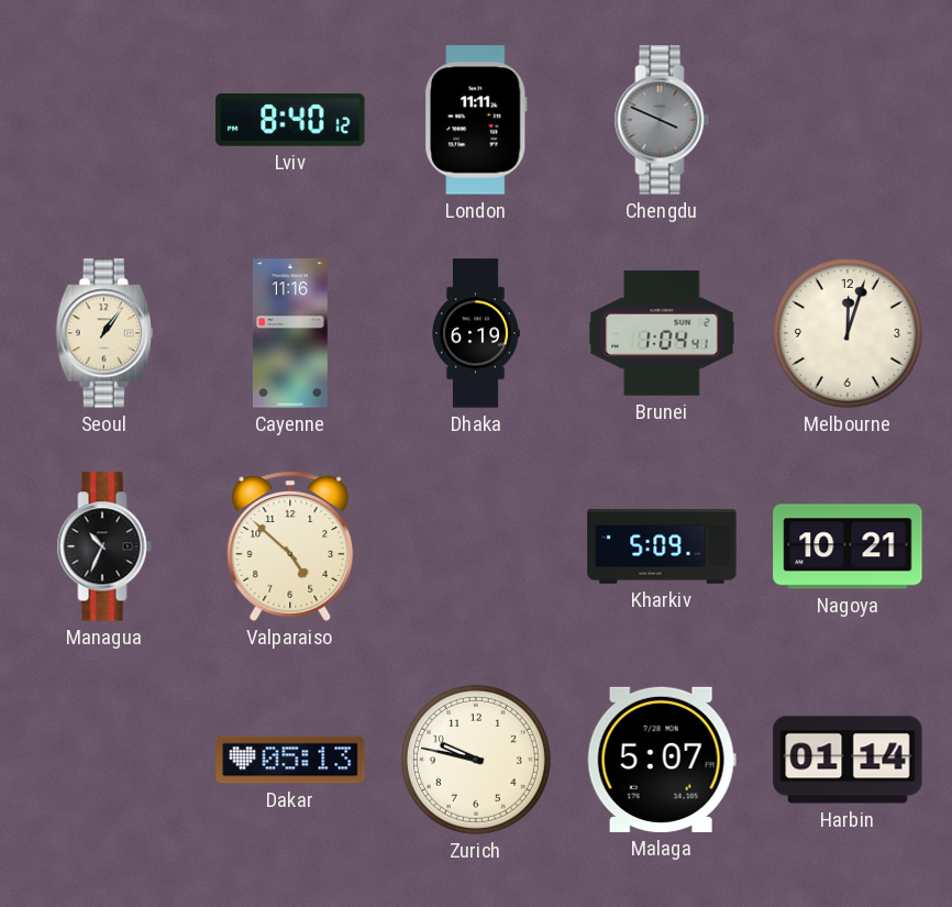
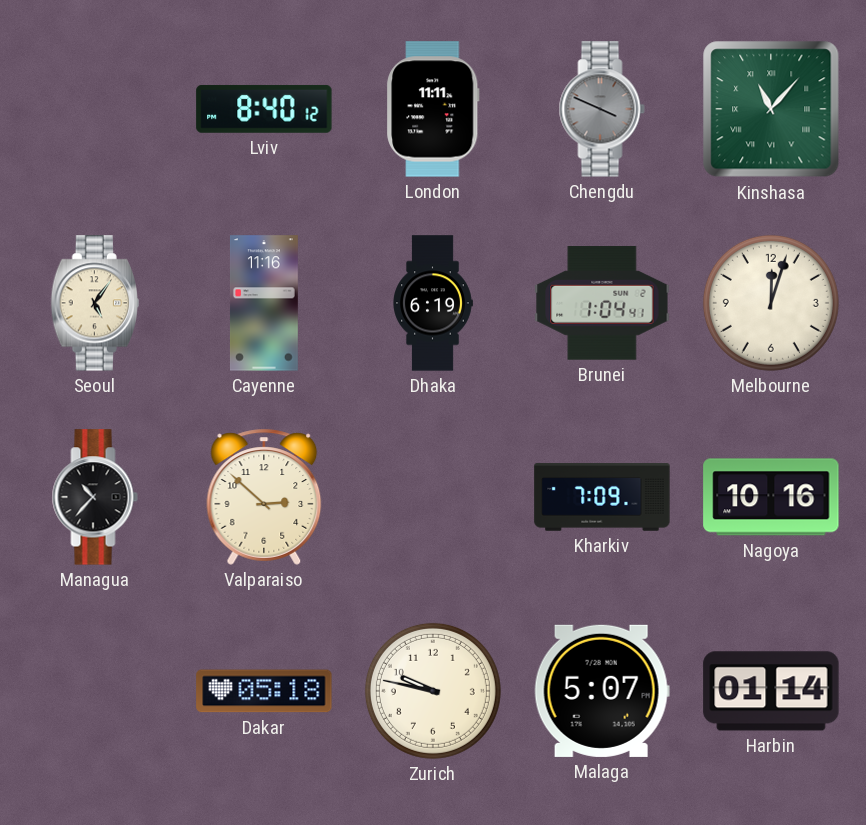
Kinshasa: none -> 11:07
Seoul: 1:06 -> 5:06
Managua: 10:34 -> 10:37
Valparaiso: 4:52 -> 2:52
Kharkiv: 5:09 -> 7:09
Nagoya: 10:21 -> 10:16
Dakar: 05:13 -> 05:18
